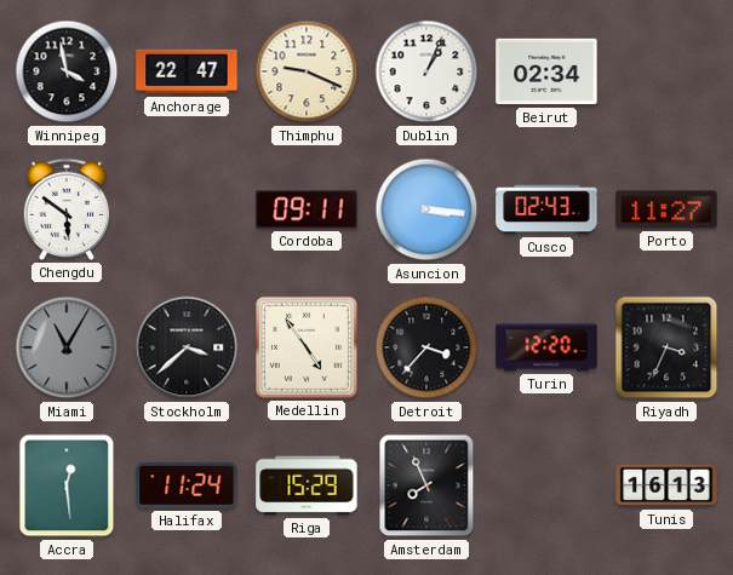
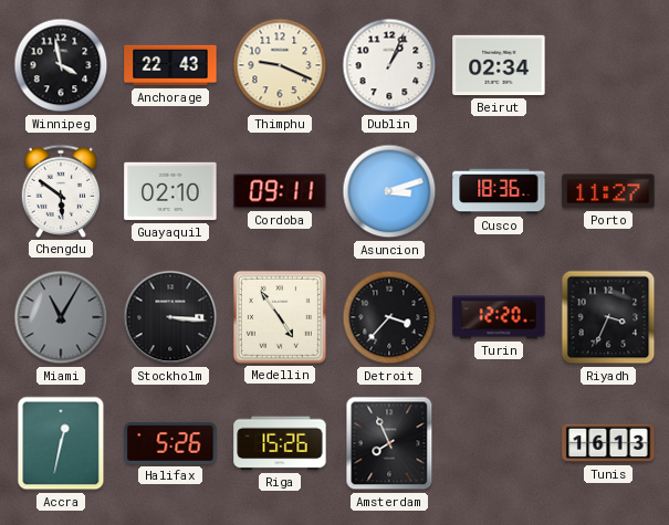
Anchorage: 22:47 -> 22:43
Guayaquil: none -> 02:10
Asuncion: 3:16 -> 3:12
Cusco: 02:43 -> 18:36
Stockholm: 3:38 -> 3:16
Accra: 12:29 -> 12:32
Halifax: 11:24 -> 5:26
Riga: 15:29 -> 15:26
